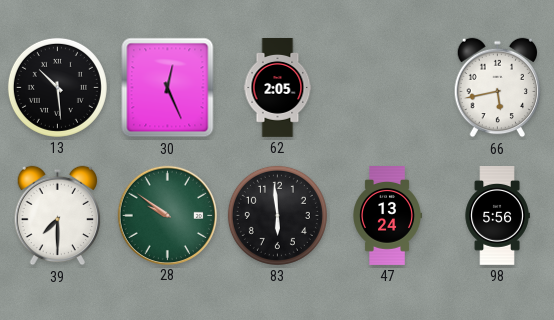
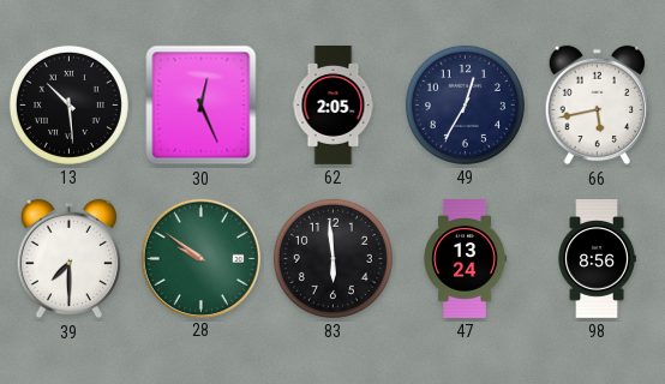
49: none -> 12:35
98: 5:56 -> 8:56
